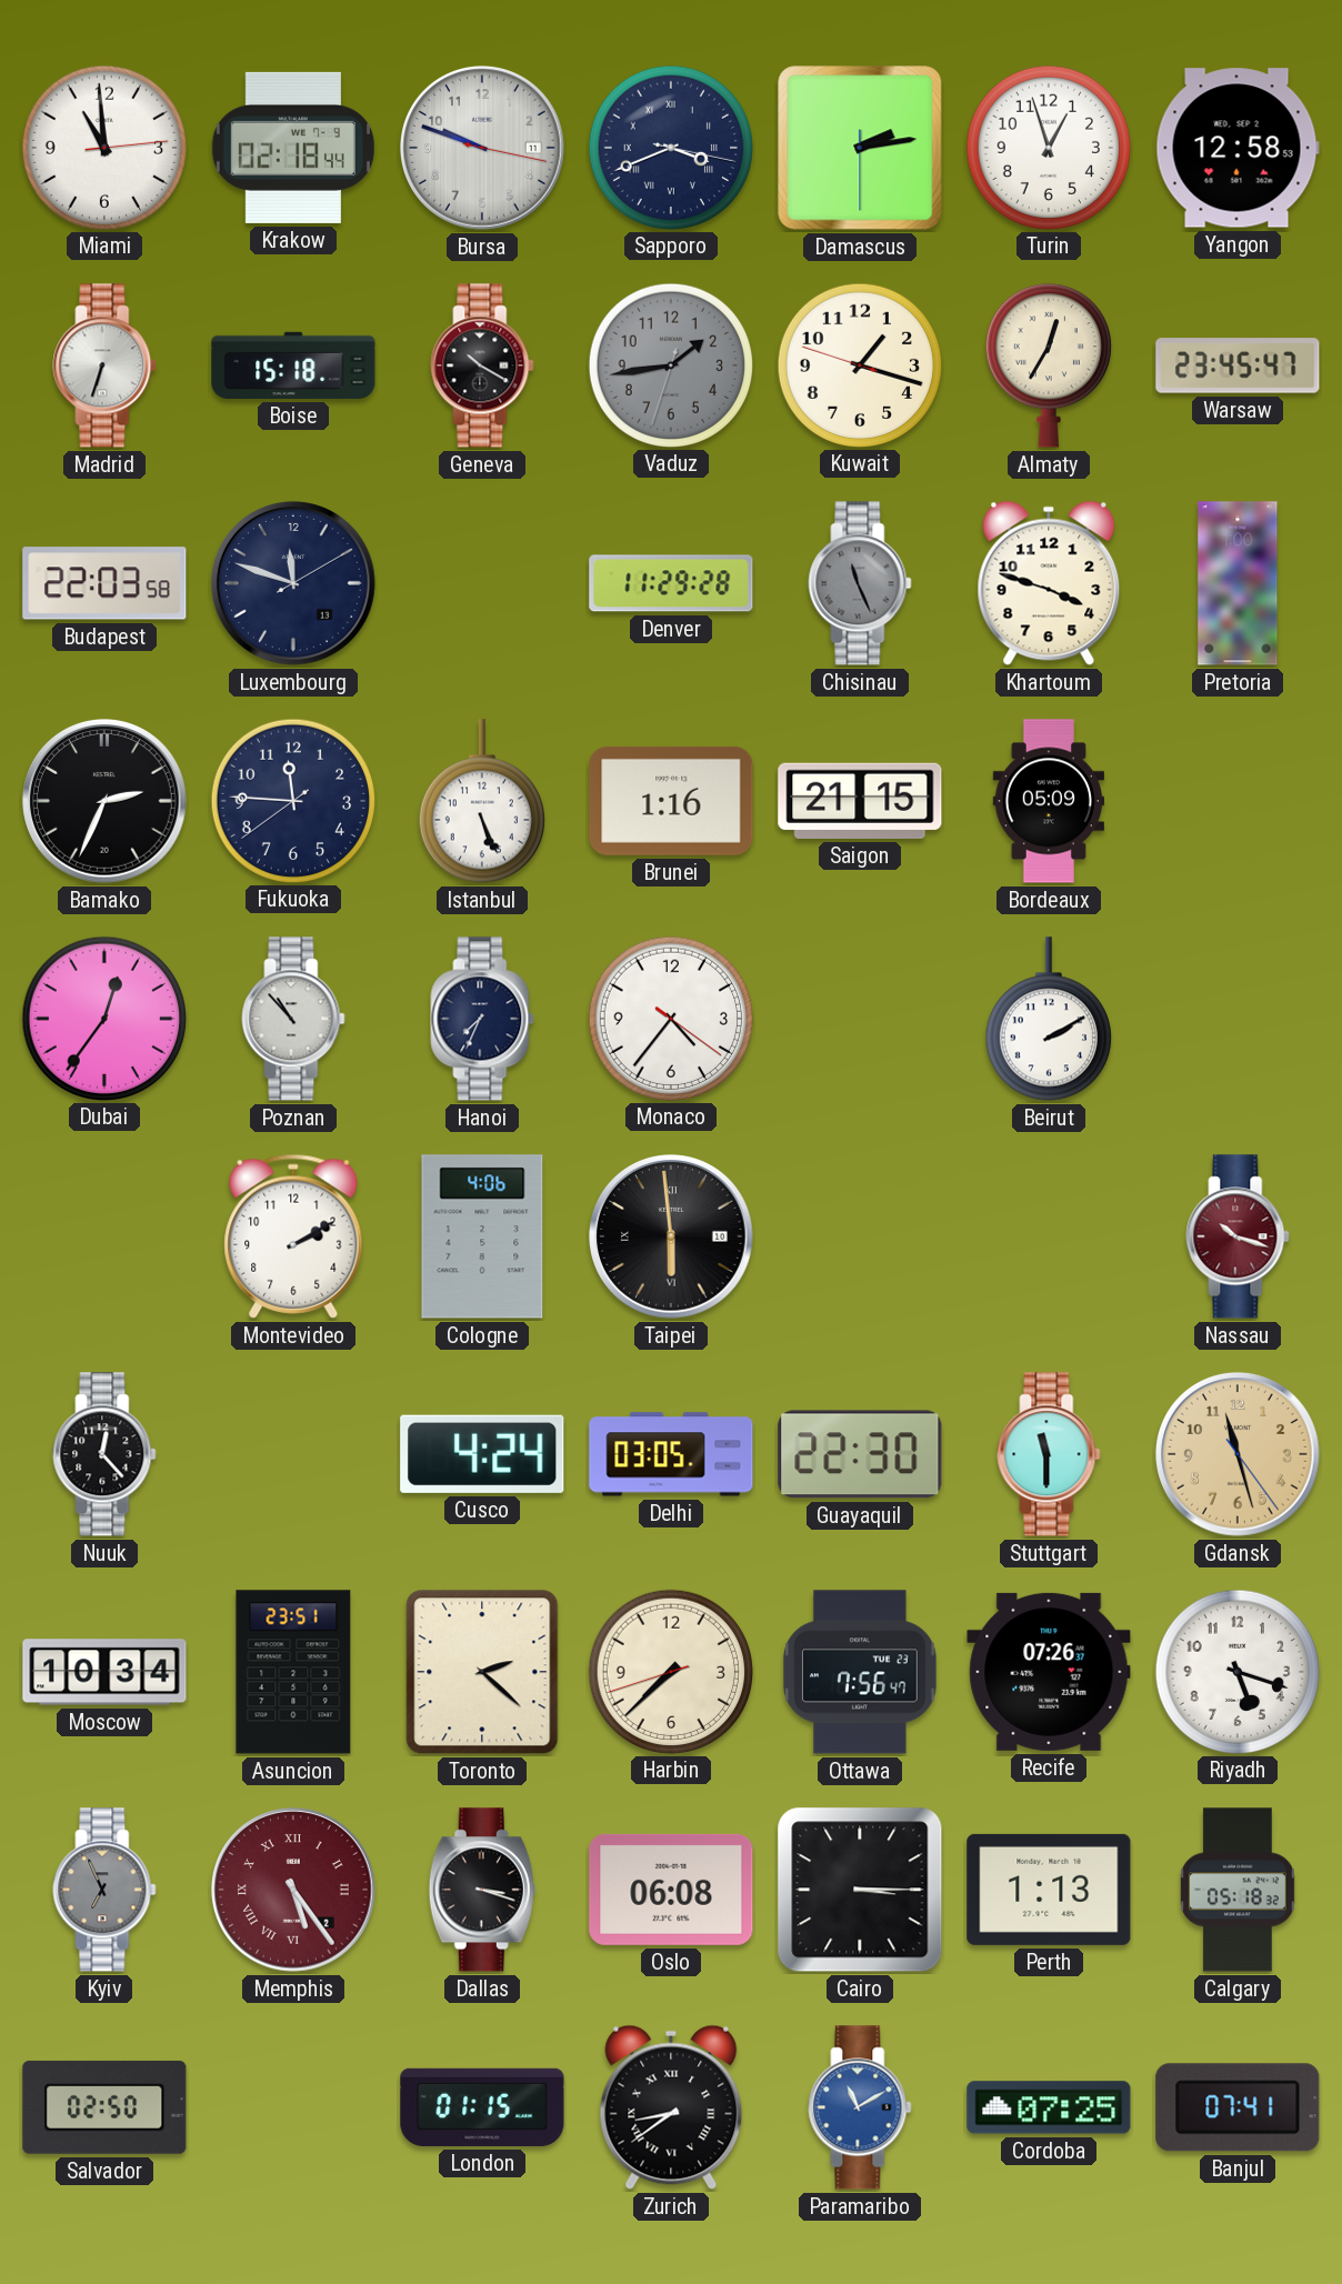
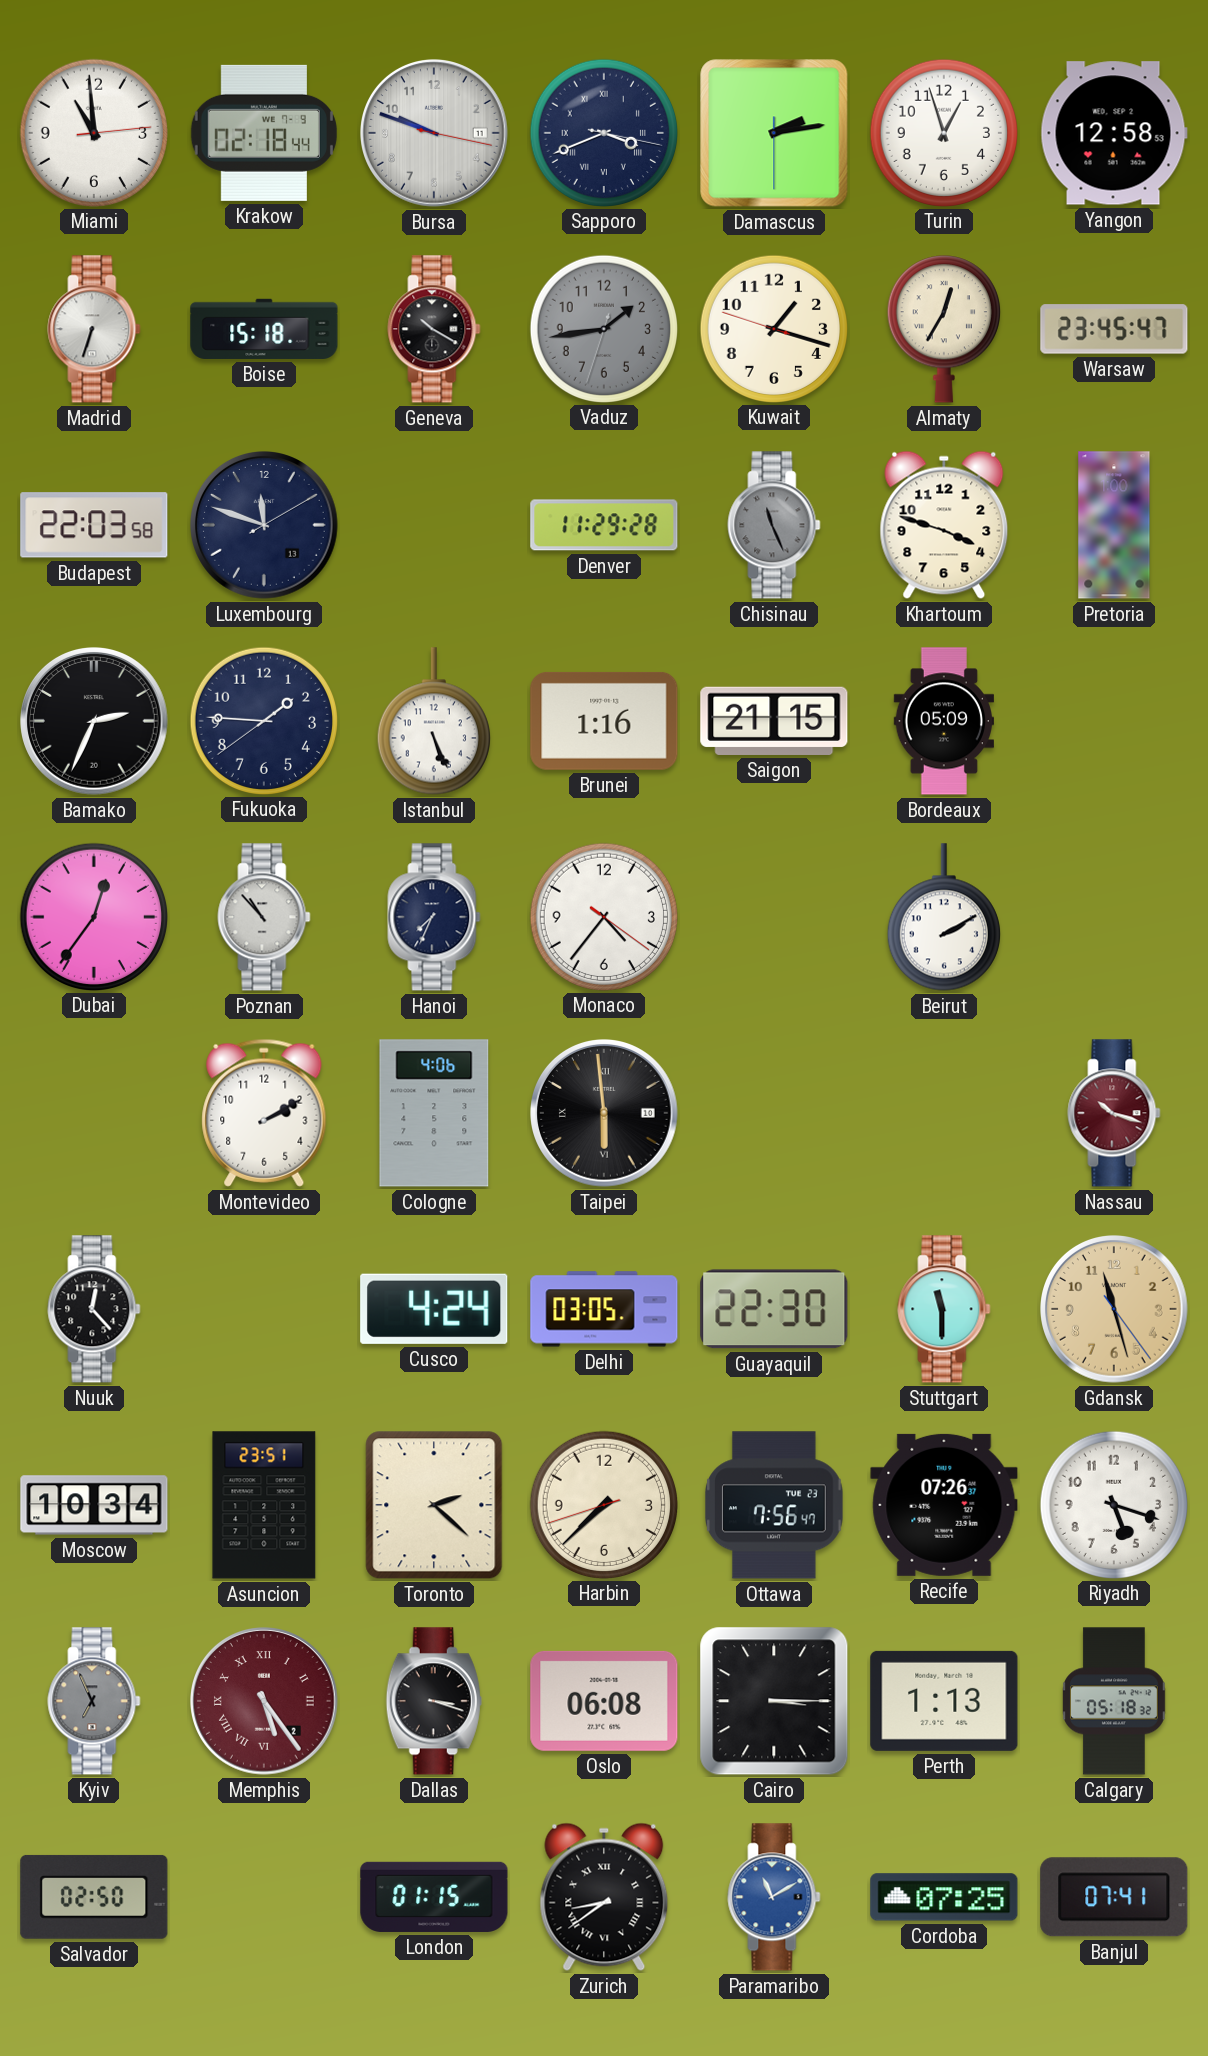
Fukuoka: 11:45 -> 1:45
